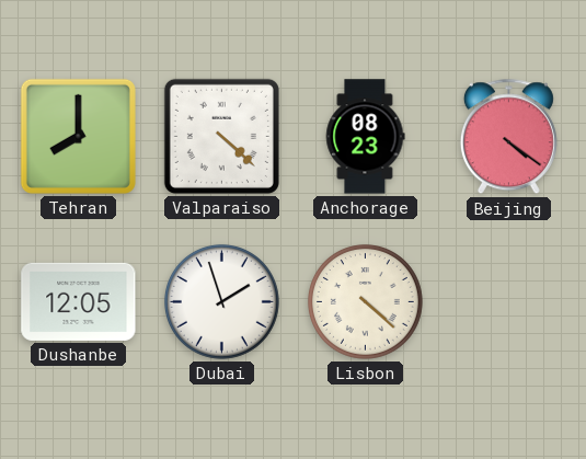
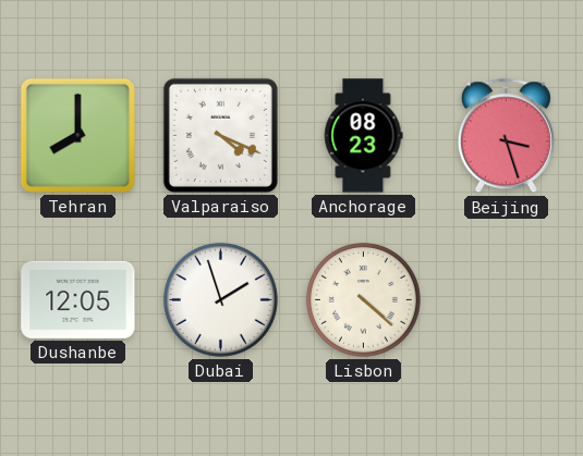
Valparaiso: 4:22 -> 4:19
Beijing: 4:21 -> 3:27
